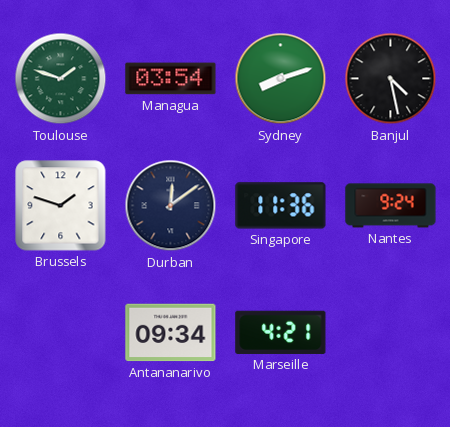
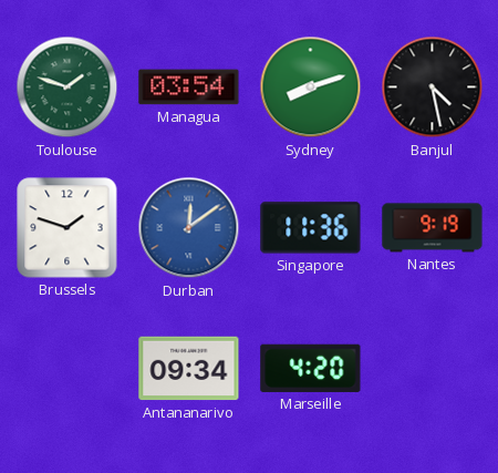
Durban dial: navy -> blue
Nantes: 9:24 -> 9:19
Marseille: 4:21 -> 4:20
